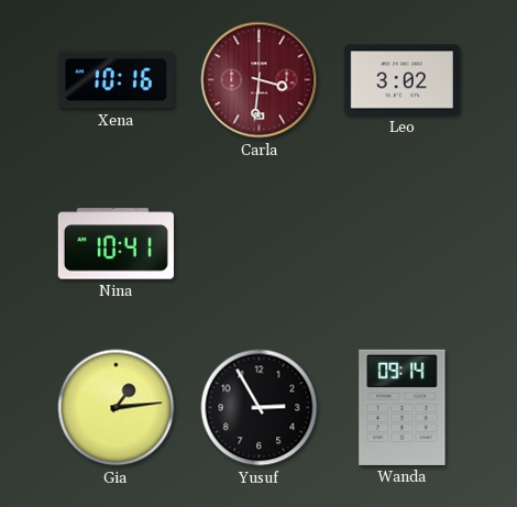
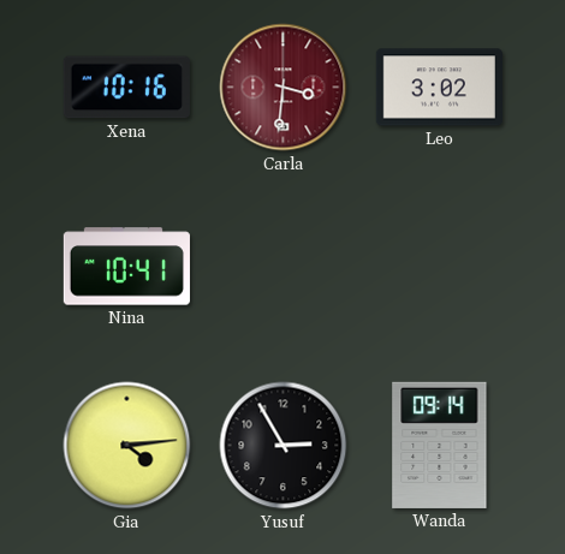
Gia: 1:14 -> 4:14
